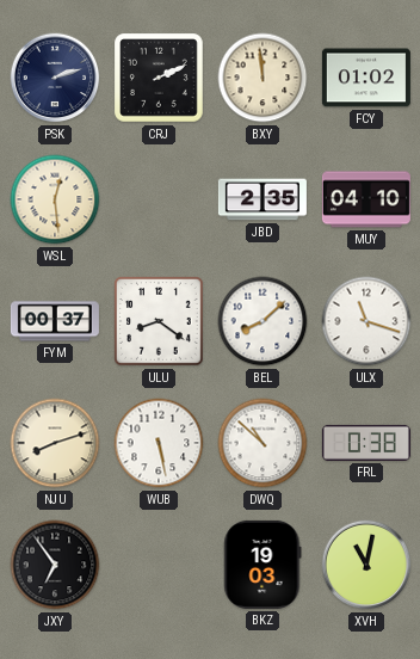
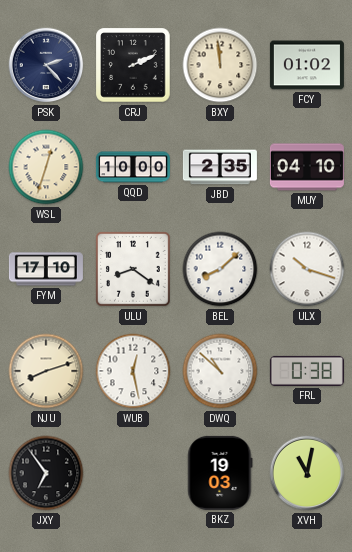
PSK: 2:12 -> 2:23
WSL: 12:29 -> 12:33
QQD: none -> 10:00
FYM: 00:37 -> 17:10
ULX: 11:18 -> 10:18
WUB: 5:28 -> 12:28
